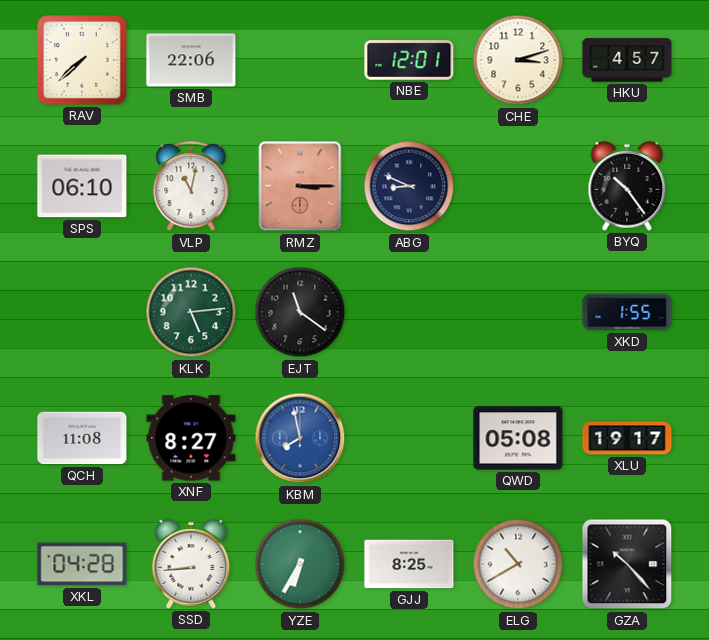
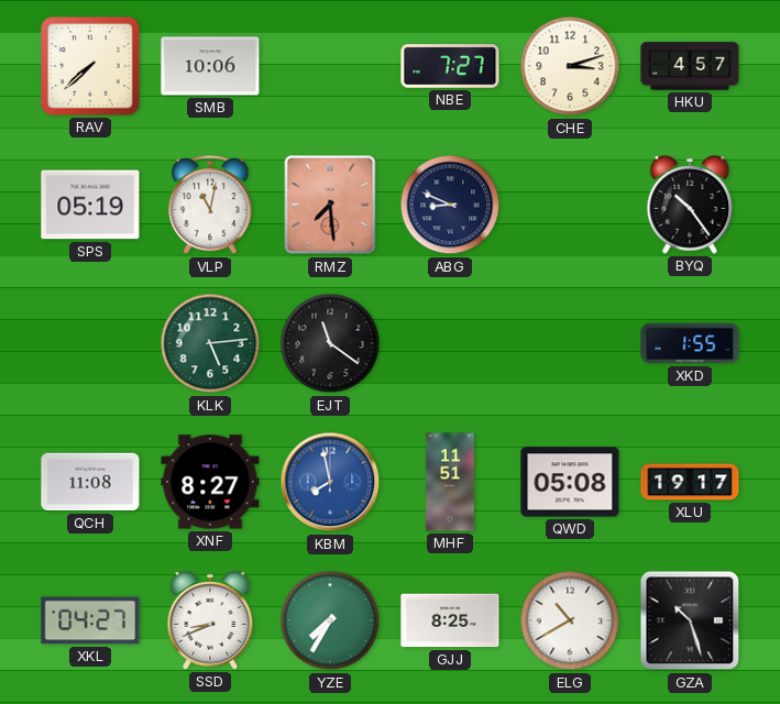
SMB: 22:06 -> 10:06
NBE: 12:01 -> 7:27
SPS: 06:10 -> 05:19
RMZ: 3:15 -> 7:29
MHF: none -> 11:51
XKL: 04:28 -> 04:27
SSD: 8:44 -> 8:41
YZE: 6:35 -> 7:35
GZA: 10:23 -> 10:27
